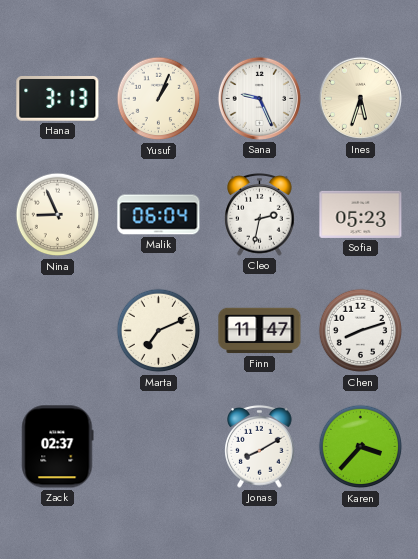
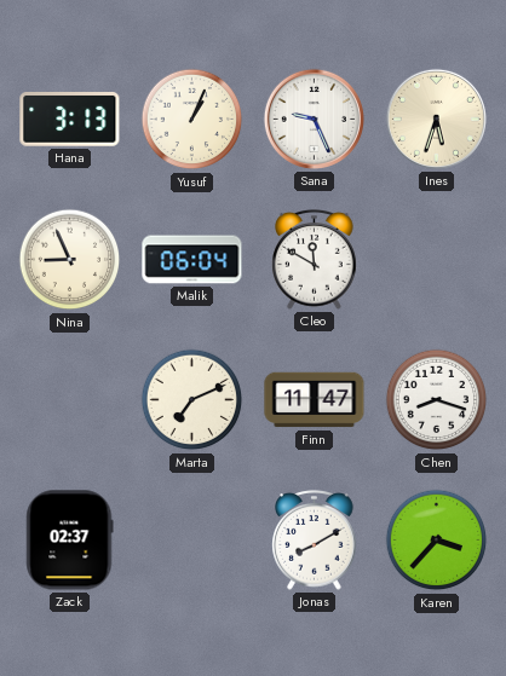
Cleo: 2:32 -> 11:50
Sofia: 05:23 -> none
Chen: 8:12 -> 8:18
